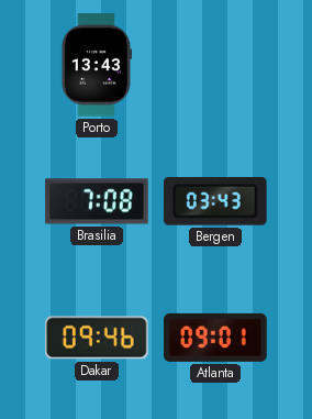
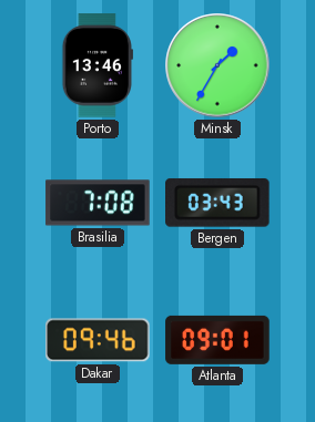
Porto: 13:43 -> 13:46
Minsk: none -> 1:35
